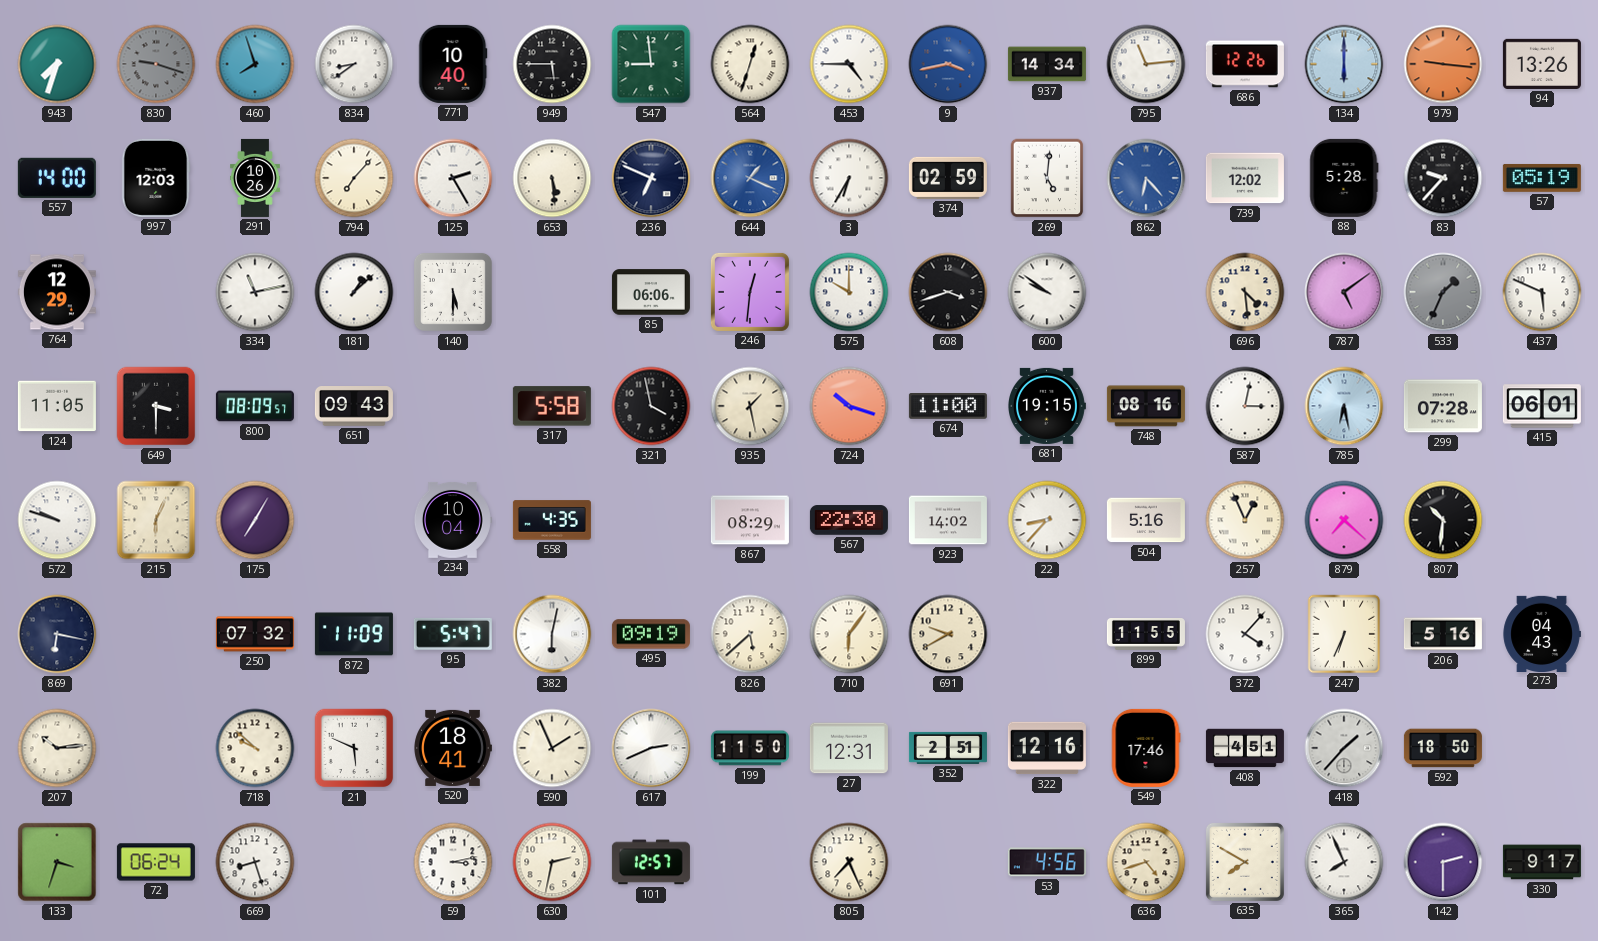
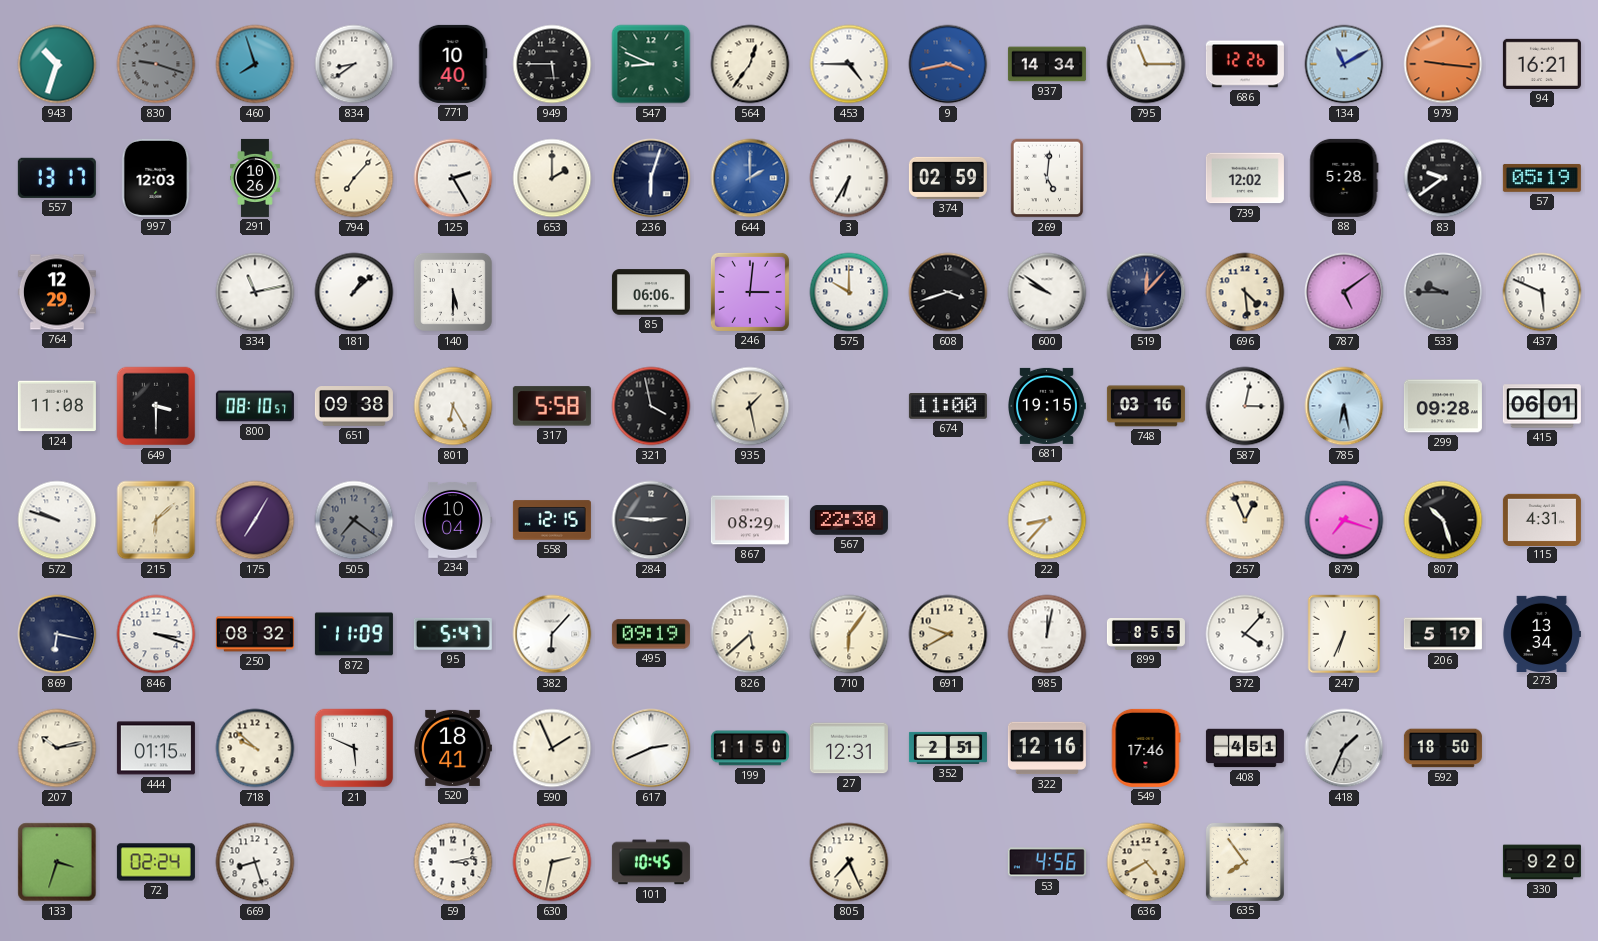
943: 7:33 -> 10:33
547: 8:59 -> 8:49
564: 12:33 -> 12:36
795: 11:14 -> 11:15
134: 6:00 -> 11:10
94: 13:26 -> 16:21
557: 14:00 -> 13:17
653: 5:29 -> 2:00
236: 6:49 -> 6:03
644: 1:19 -> 2:00
862: 6:23 -> none
83: 9:37 -> 9:39
246: 12:31 -> 3:01
519: none -> 12:07
533: 1:34 -> 9:45
124: 11:05 -> 11:08
800: 08:09 -> 08:10
651: 09:43 -> 09:38
801: none -> 6:25
724: 10:18 -> none
748: 08:16 -> 03:16
299: 07:28 -> 09:28
215: 6:04 -> 6:08
505: none -> 7:21
558: 4:35 -> 12:15
284: none -> 2:46
923: 14:02 -> none
504: 5:16 -> none
879: 7:22 -> 7:18
807: 10:31 -> 10:27
115: none -> 4:31
846: none -> 3:18
250: 07:32 -> 08:32
382: 6:02 -> 6:07
985: none -> 12:02
899: 11:55 -> 8:55
206: 5:16 -> 5:19
273: 04:43 -> 13:34
207: 10:14 -> 10:13
444: none -> 01:15
418: 1:37 -> 1:34
72: 06:24 -> 02:24
101: 12:57 -> 10:45
636: 4:42 -> 4:40
635: 7:50 -> 7:54
365: 7:56 -> none
142: 2:30 -> none
330: 9:17 -> 9:20
